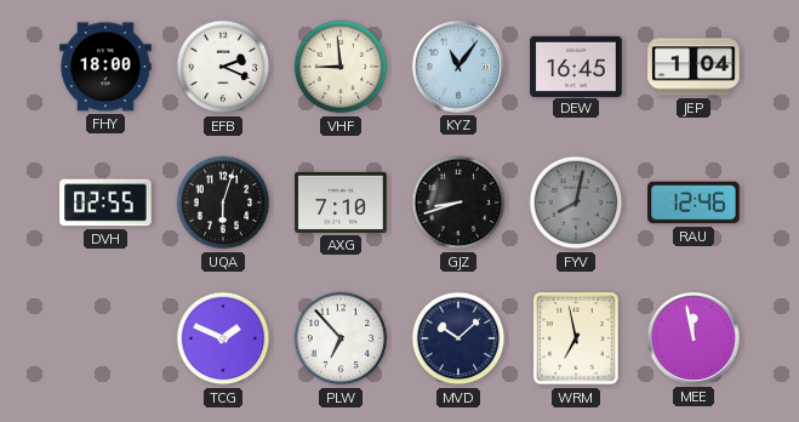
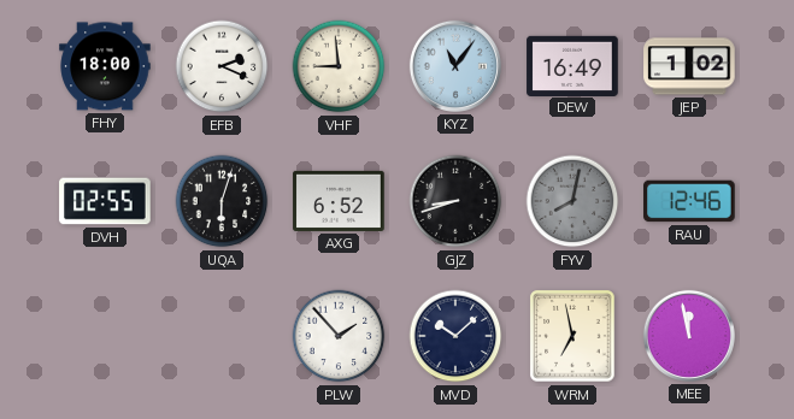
DEW: 16:45 -> 16:49
JEP: 1:04 -> 1:02
AXG: 7:10 -> 6:52
TCG: 1:49 -> none
PLW: 6:53 -> 1:53
